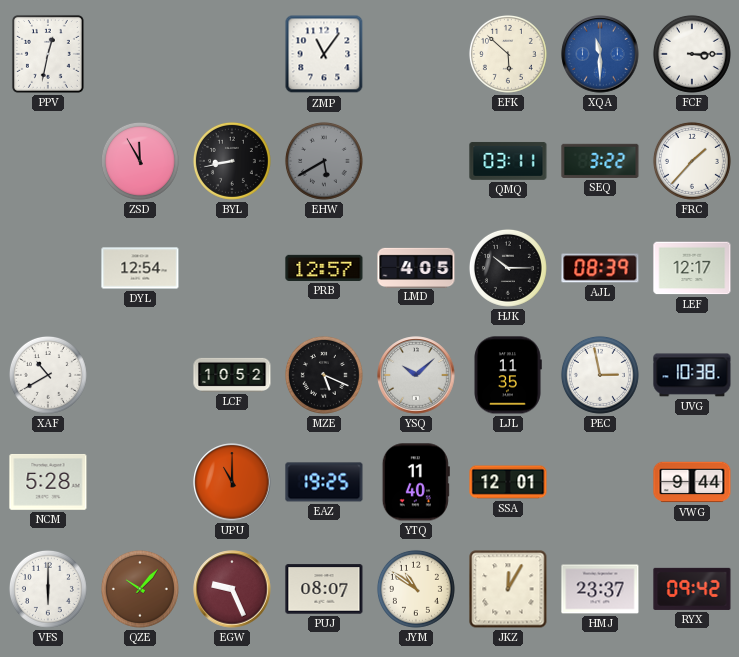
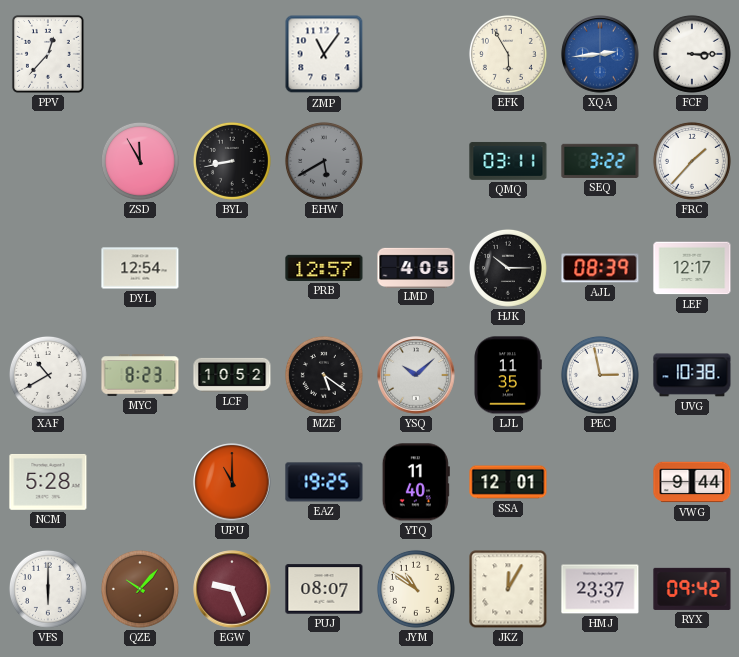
PPV: 12:32 -> 12:37
EFK: 5:52 -> 5:55
XQA: 11:30 -> 2:44
MYC: none -> 8:23
MZE: 5:19 -> 5:21
